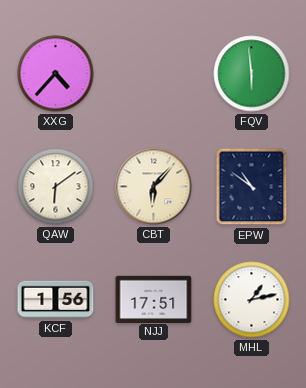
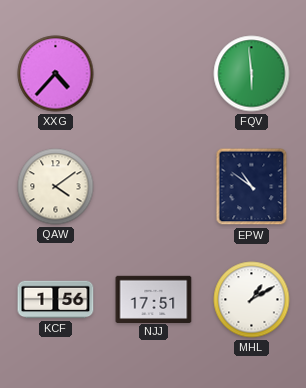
QAW: 6:09 -> 4:09
CBT: 6:07 -> none
MHL: 1:13 -> 1:10
